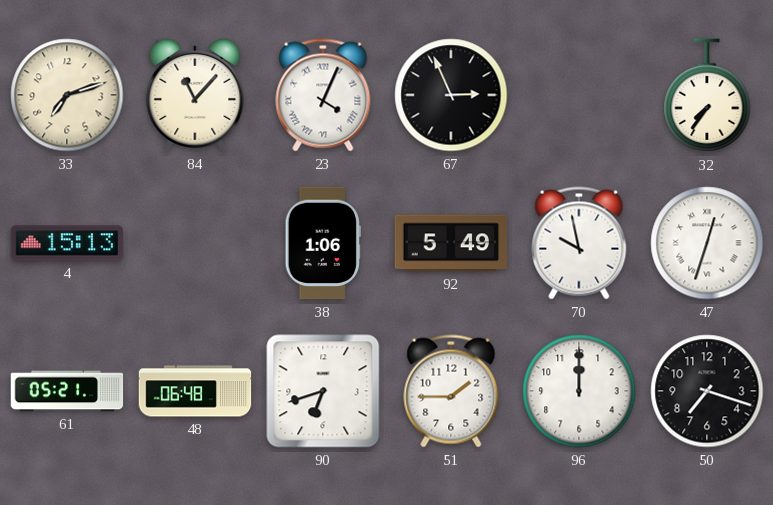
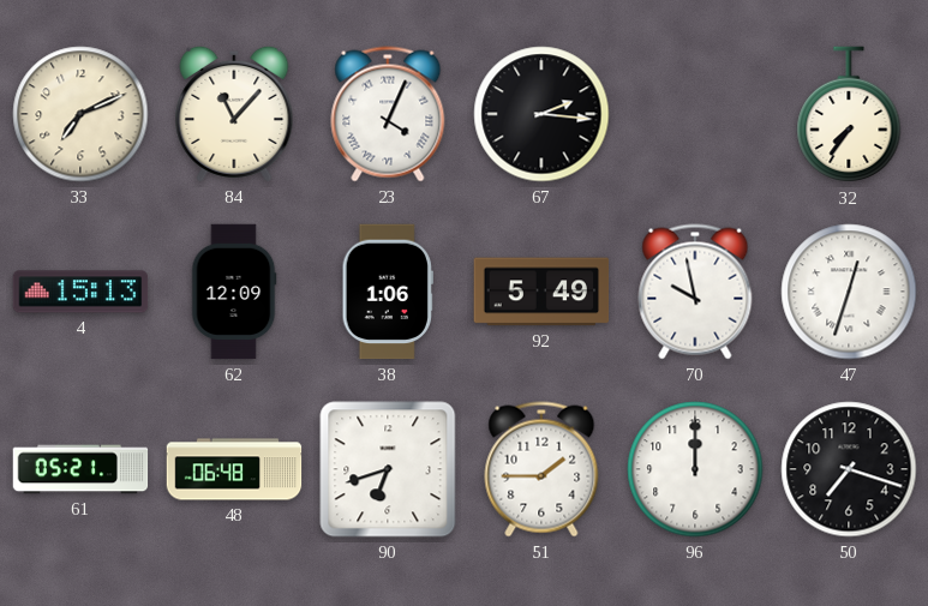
33: 7:12 -> 7:11
67: 2:56 -> 2:16
62: none -> 12:09
